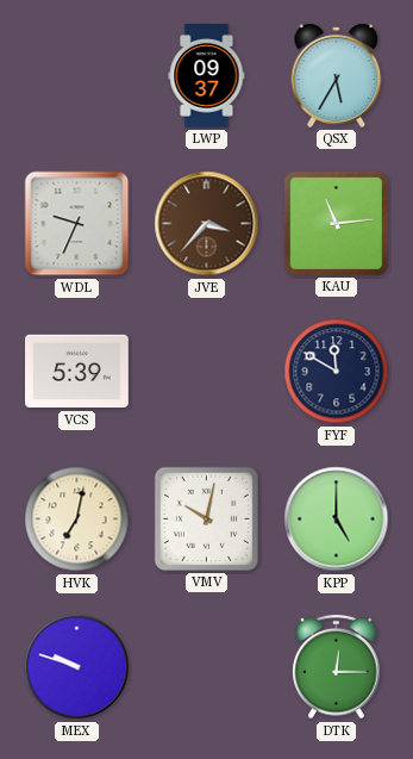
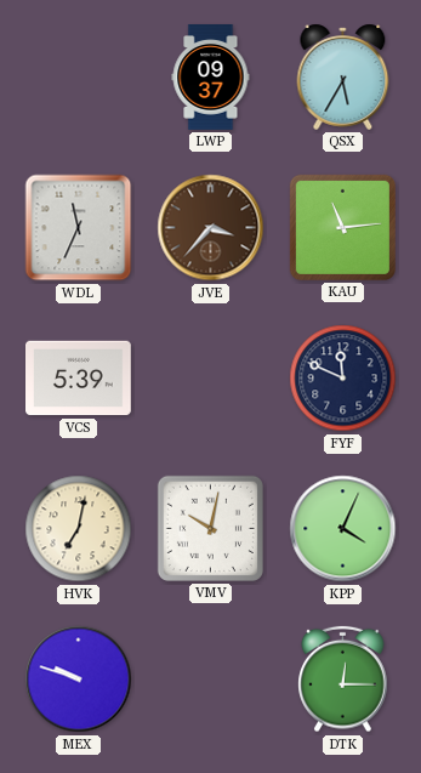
WDL: 9:34 -> 11:34
FYF: 11:50 -> 11:49
KPP: 5:00 -> 4:04
